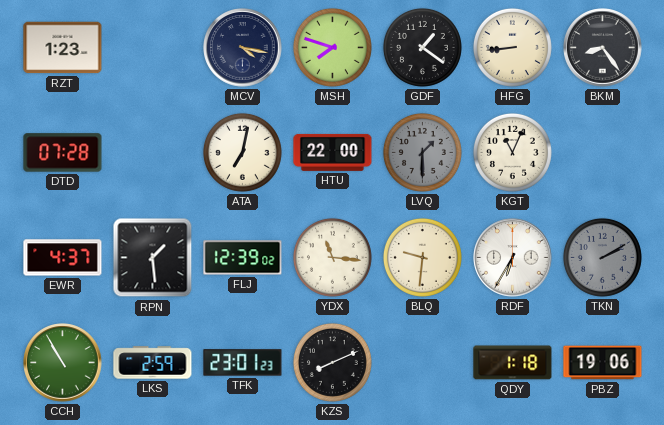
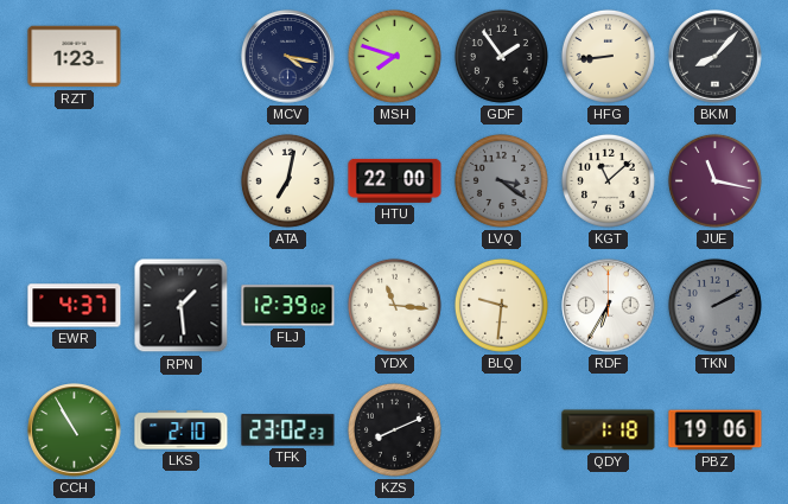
GDF: 1:21 -> 1:54
BKM: 8:24 -> 8:07
DTD: 07:28 -> none
LVQ: 1:30 -> 3:21
KGT: 11:04 -> 11:08
JUE: none -> 11:17
LKS: 2:59 -> 2:10
TFK: 23:01 -> 23:02
